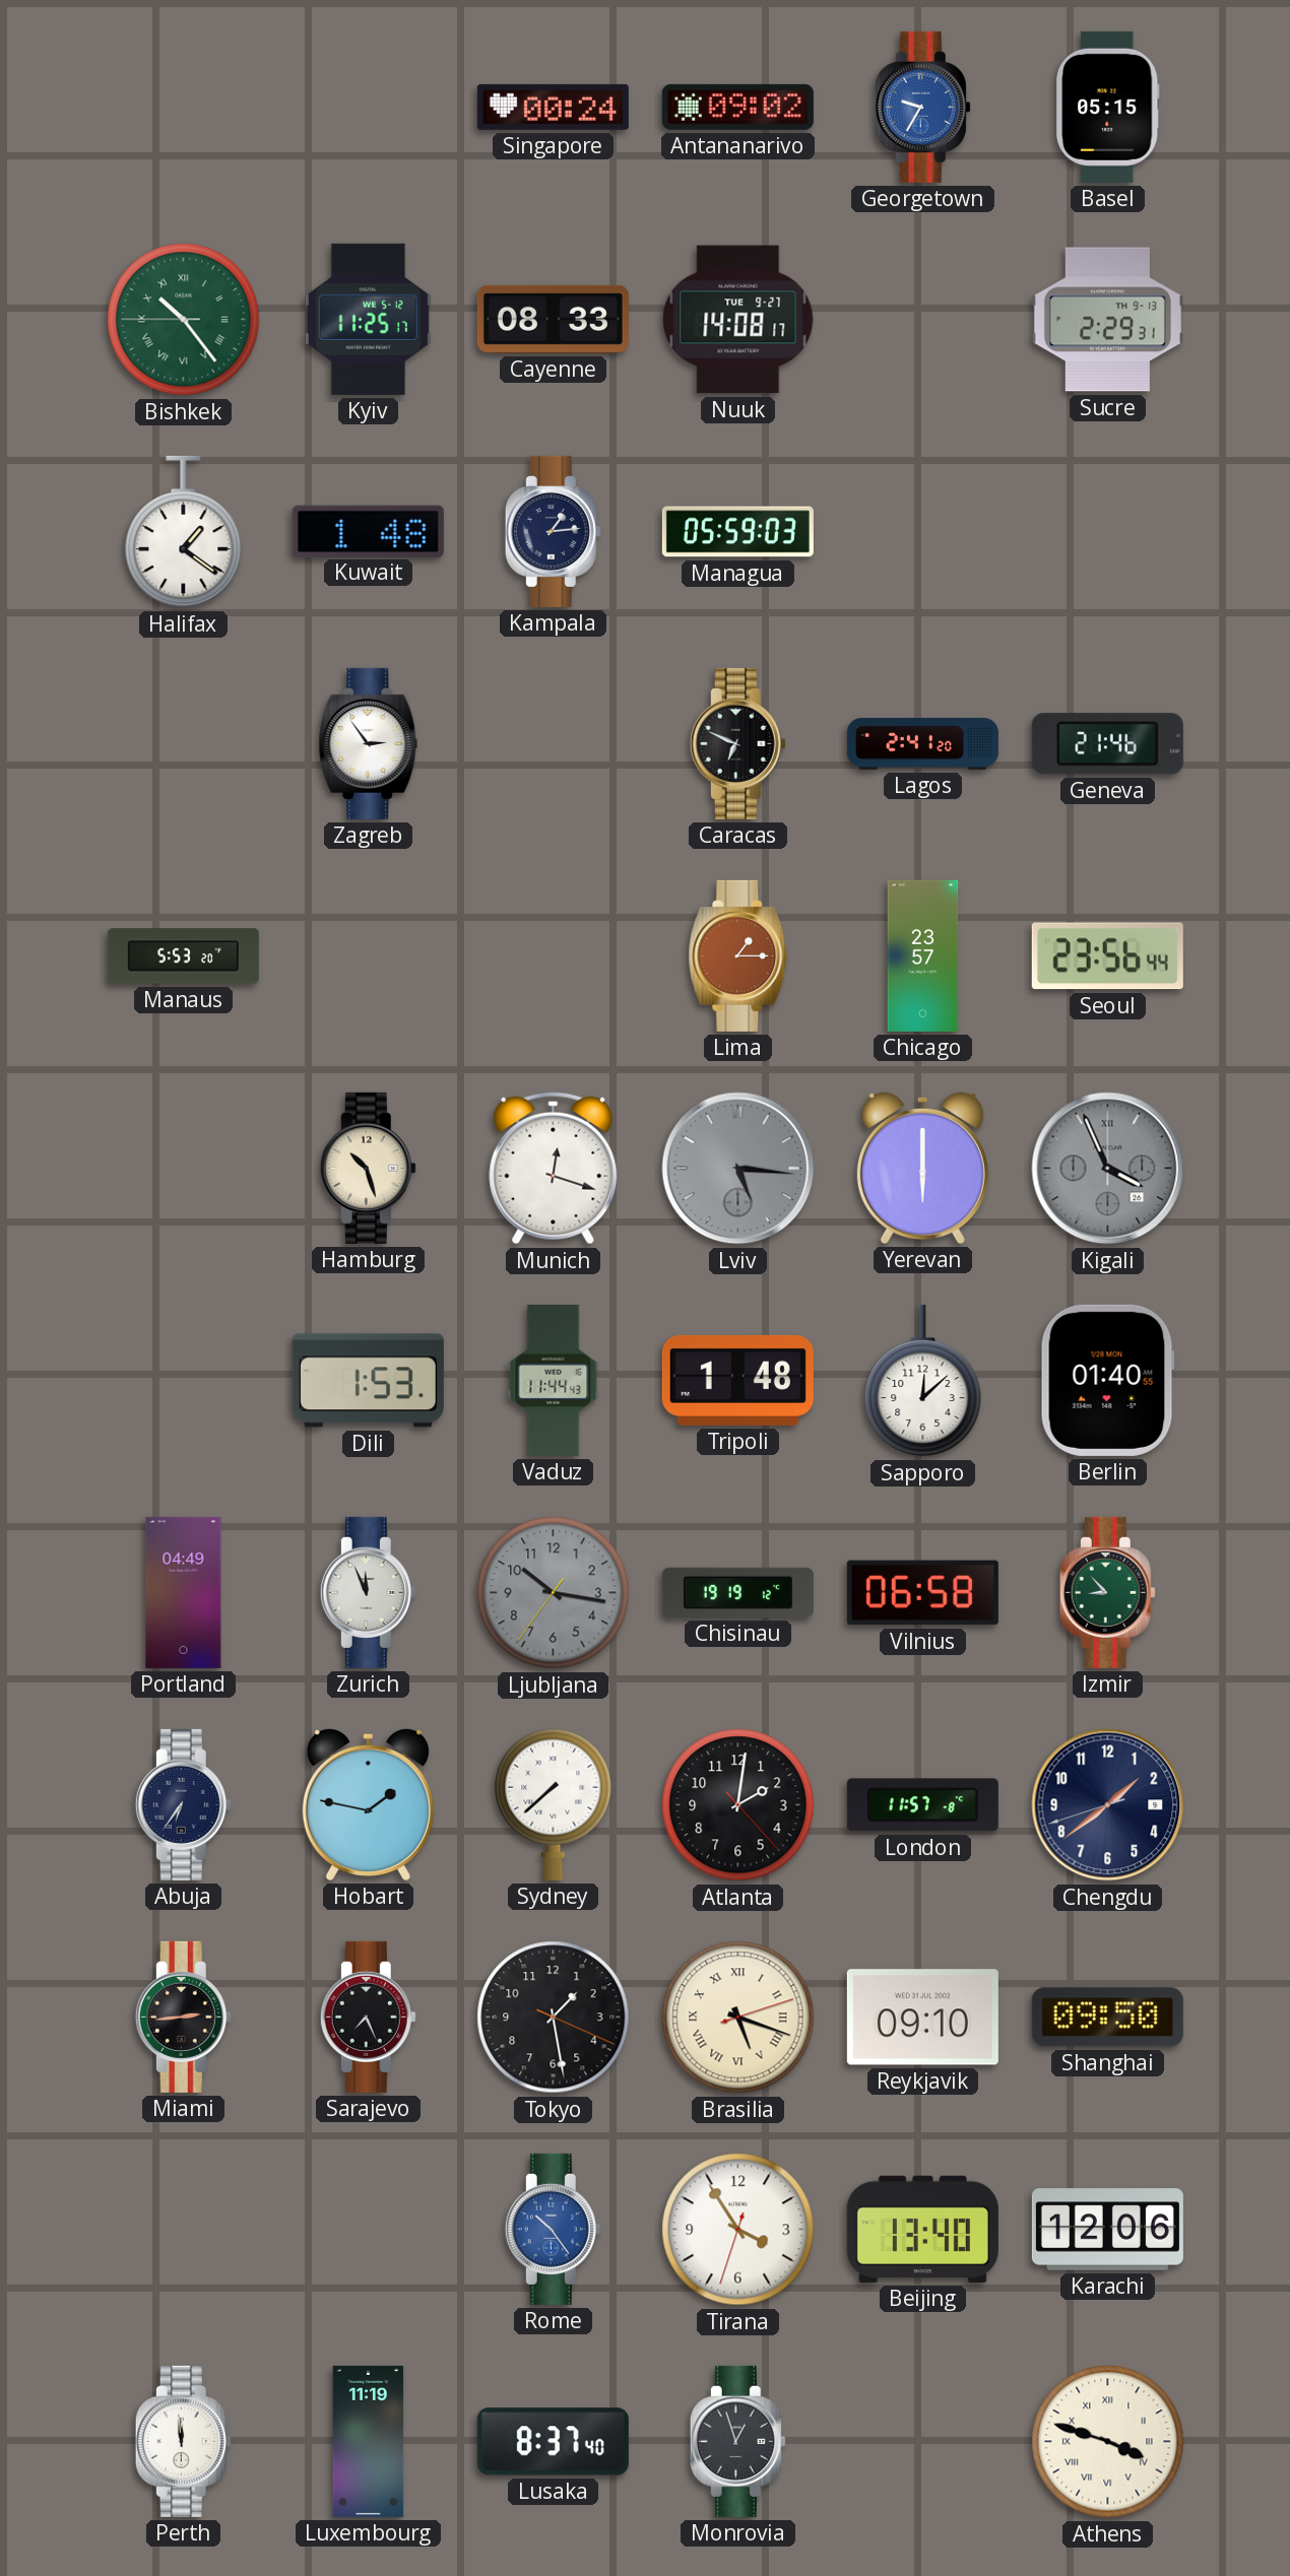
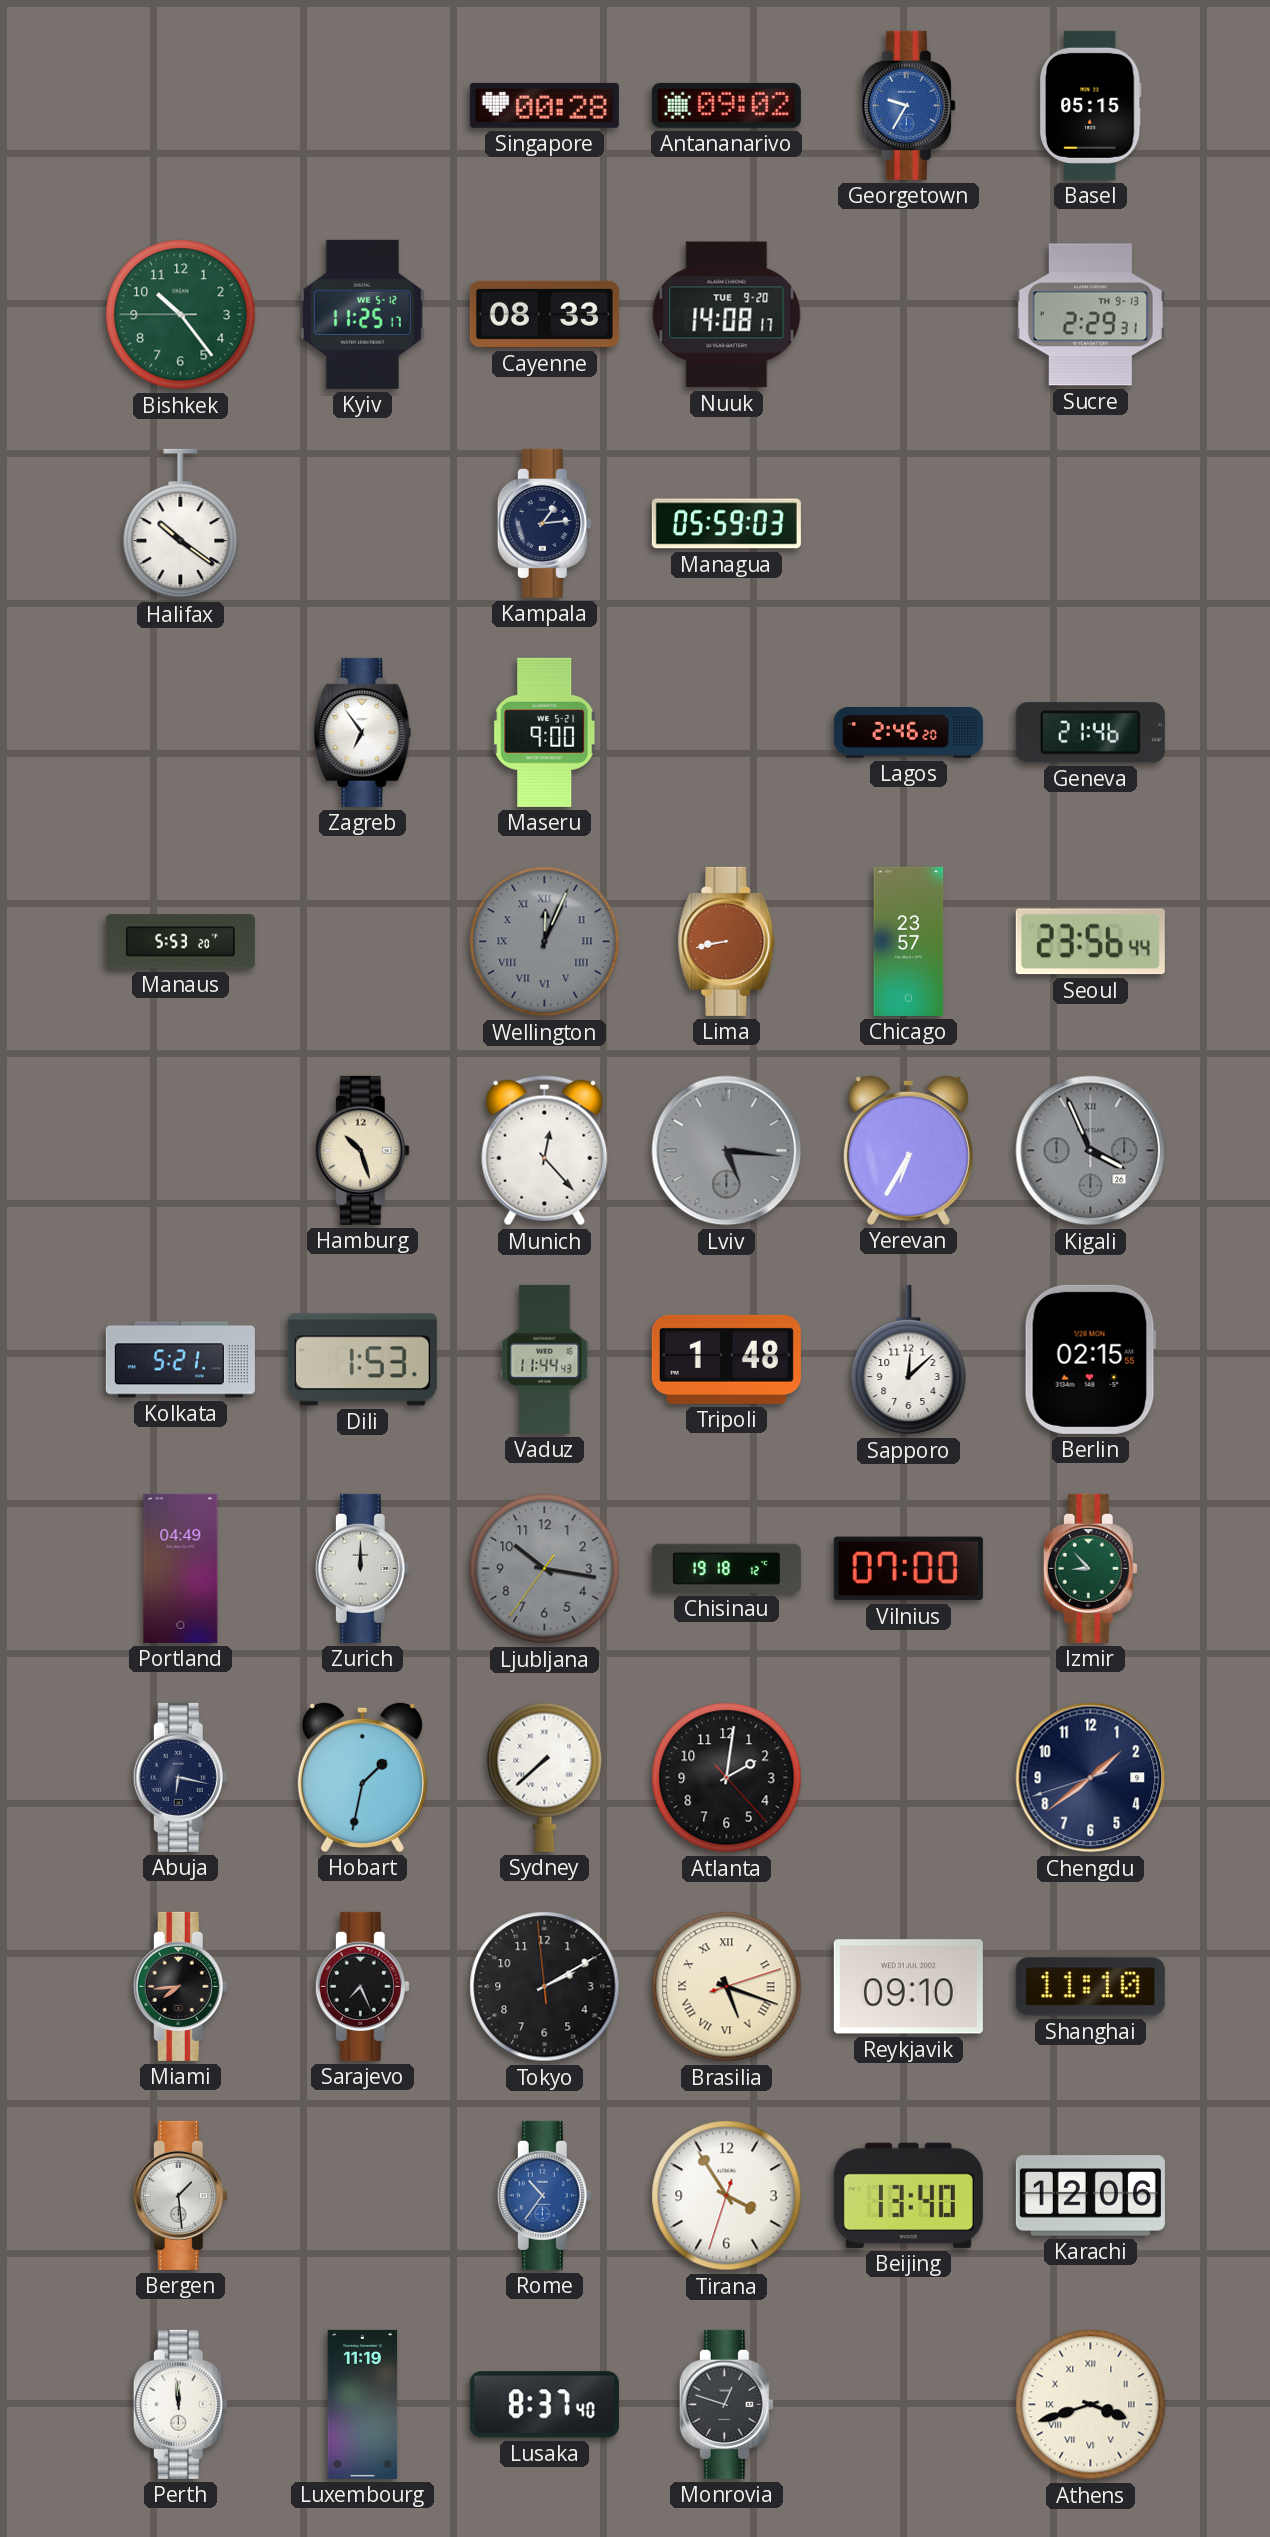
Singapore: 00:24 -> 00:28
Bishkek numerals: Roman -> Arabic
Nuuk date: TUE 9-27 -> TUE 9-20
Halifax: 1:21 -> 10:21
Kuwait: 1:48 -> none
Zagreb: 2:54 -> 6:54
Maseru: none -> 9:00
Caracas: 6:49 -> none
Lagos: 2:41 -> 2:46
Wellington: none -> 12:04
Lima: 1:15 -> 8:43
Munich: 12:18 -> 12:23
Yerevan: 6:00 -> 6:35
Kolkata: none -> 5:21
Berlin: 01:40 -> 02:15
Zurich: 11:56 -> 12:00
Chisinau: 19:19 -> 19:18
Vilnius: 06:58 -> 07:00
Abuja: 6:36 -> 6:17
Hobart: 1:47 -> 1:32
London: 11:57 -> none
Miami: 2:44 -> 7:44
Tokyo: 1:28 -> 2:09
Shanghai: 09:50 -> 11:10
Bergen: none -> 1:29
Rome: 10:24 -> 10:36
Monrovia: 12:57 -> 12:48
Athens: 3:48 -> 3:42
